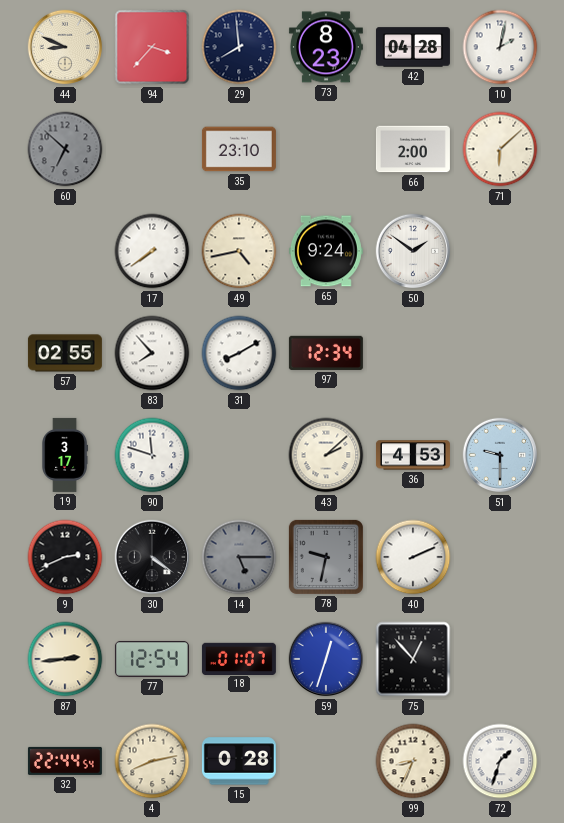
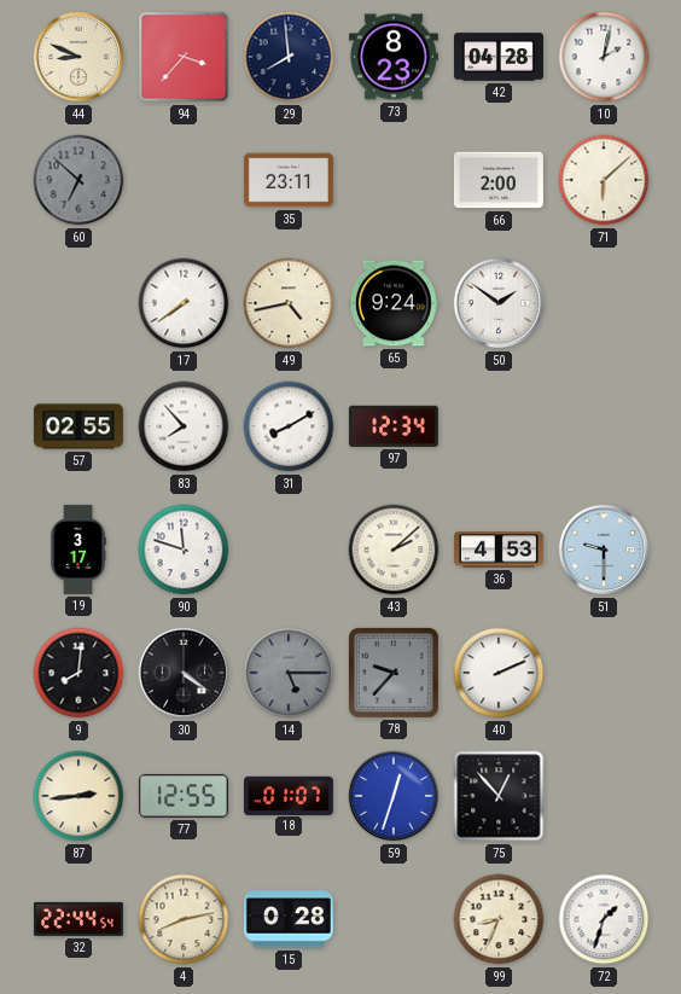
35: 23:10 -> 23:11
9: 2:41 -> 8:01
78: 9:32 -> 9:37
77: 12:54 -> 12:55
